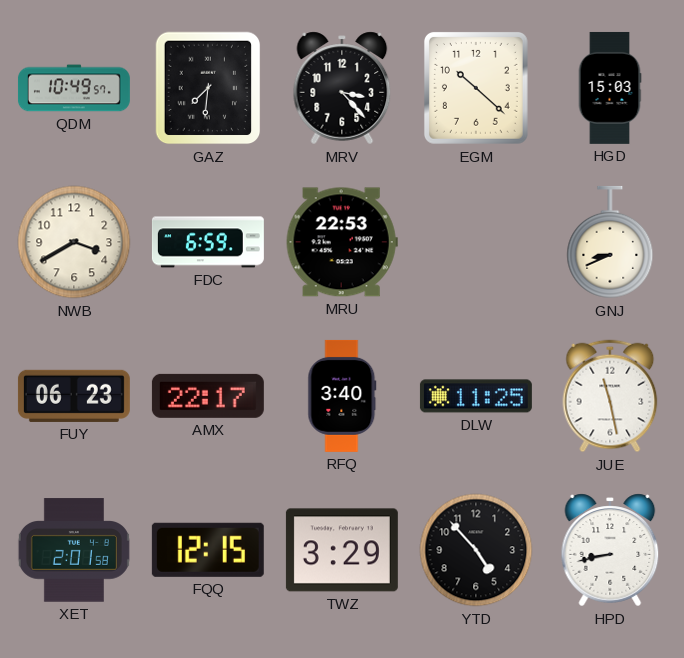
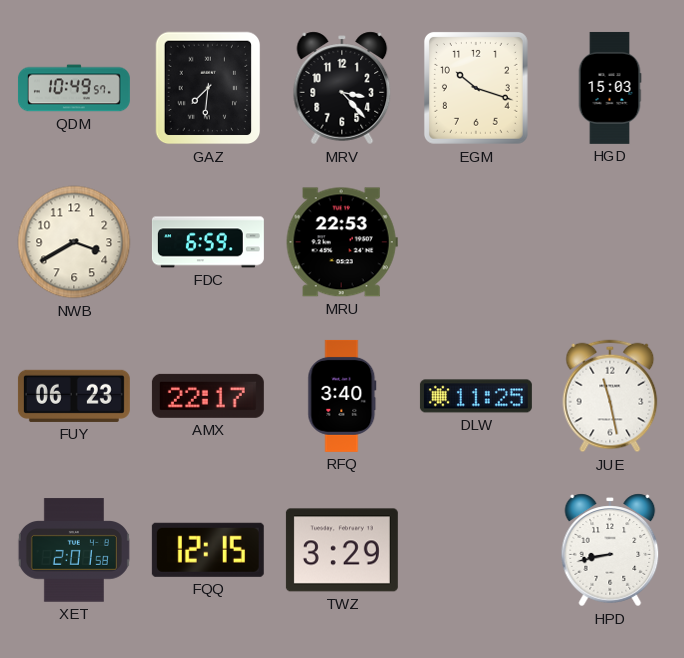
EGM: 10:22 -> 10:18
GNJ: 8:41 -> none
YTD: 4:53 -> none
